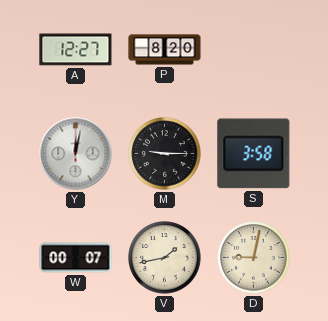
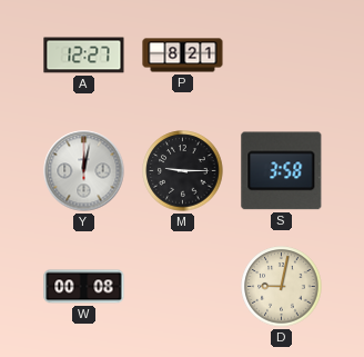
P: 8:20 -> 8:21
W: 00:07 -> 00:08
V: 1:43 -> none
